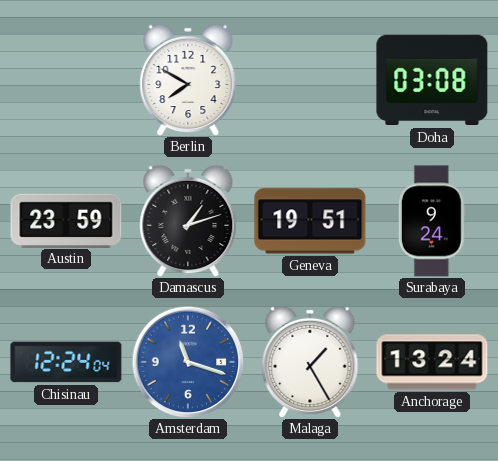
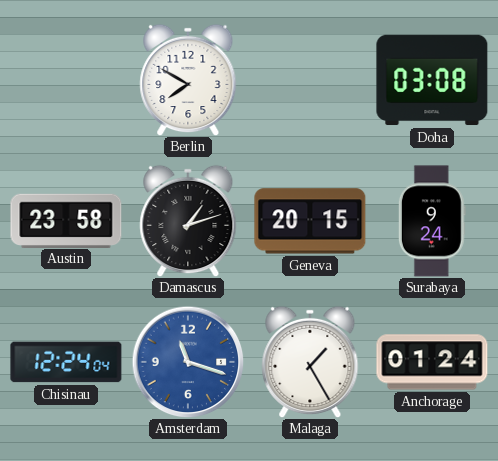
Austin: 23:59 -> 23:58
Geneva: 19:51 -> 20:15
Anchorage: 13:24 -> 01:24
